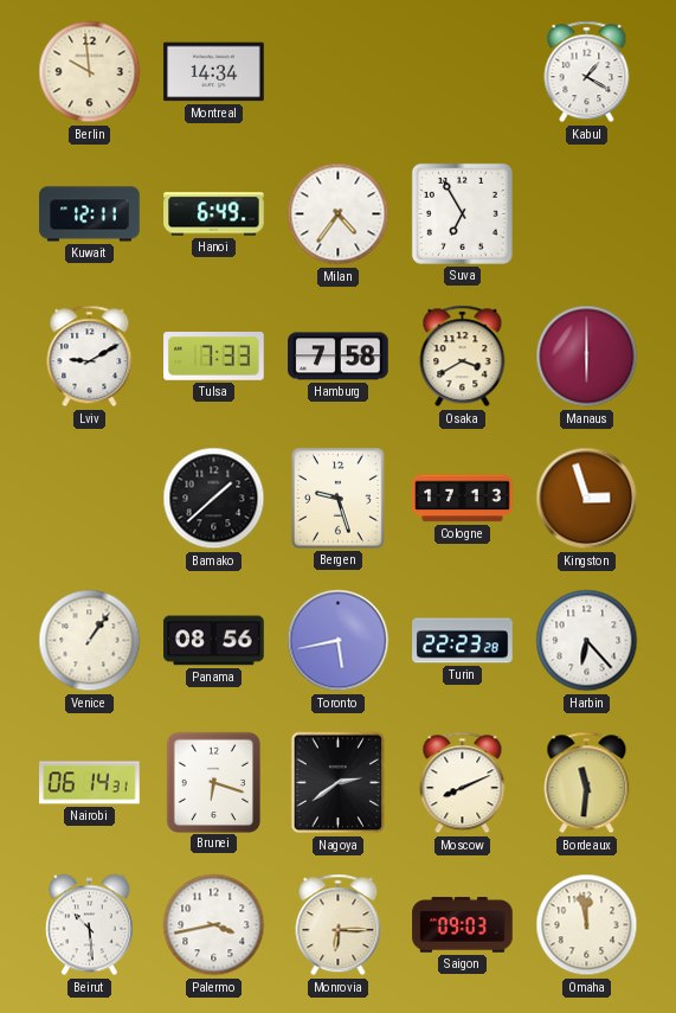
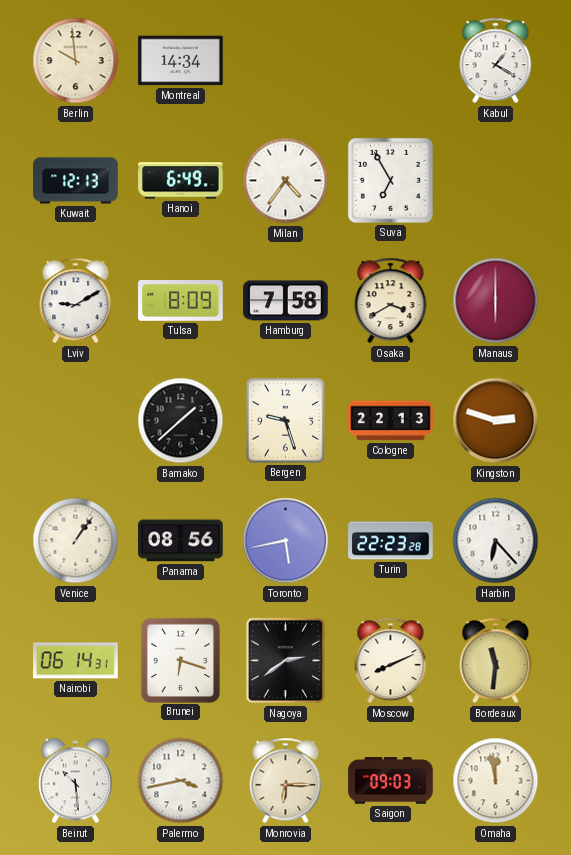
Kuwait: 12:11 -> 12:13
Tulsa: 7:33 -> 8:09
Cologne: 17:13 -> 22:13
Kingston: 2:57 -> 2:48
